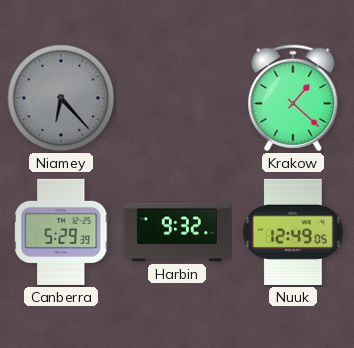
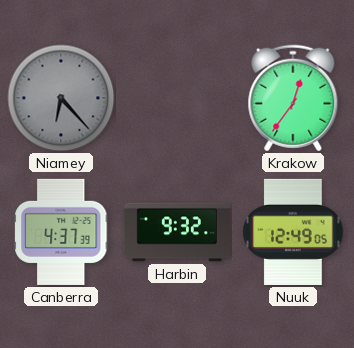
Krakow: 1:22 -> 12:36
Canberra: 5:29 -> 4:37
